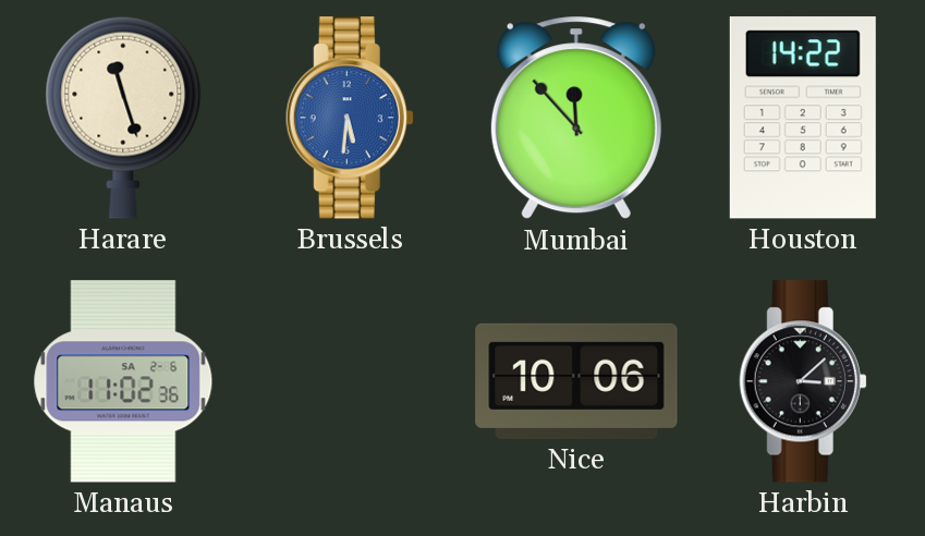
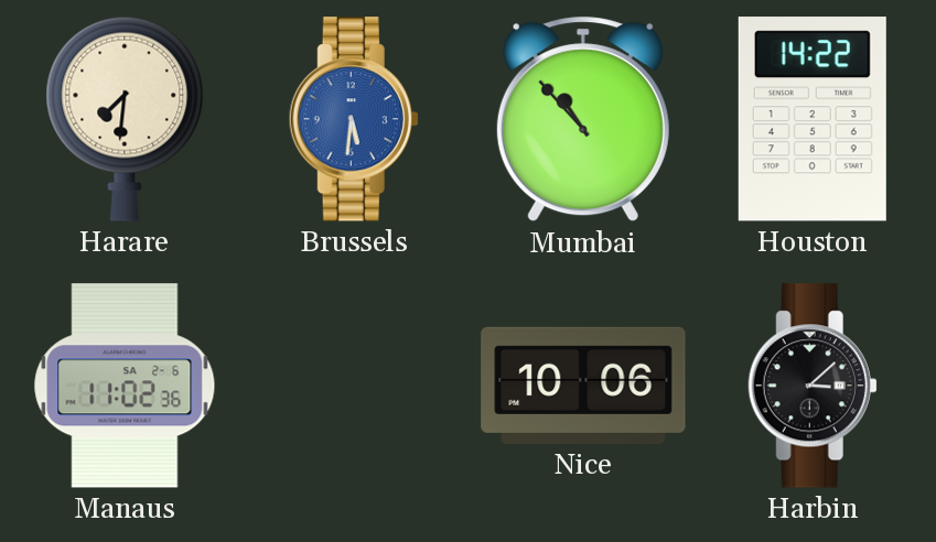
Harare: 11:27 -> 7:31
Mumbai: 11:53 -> 10:53
